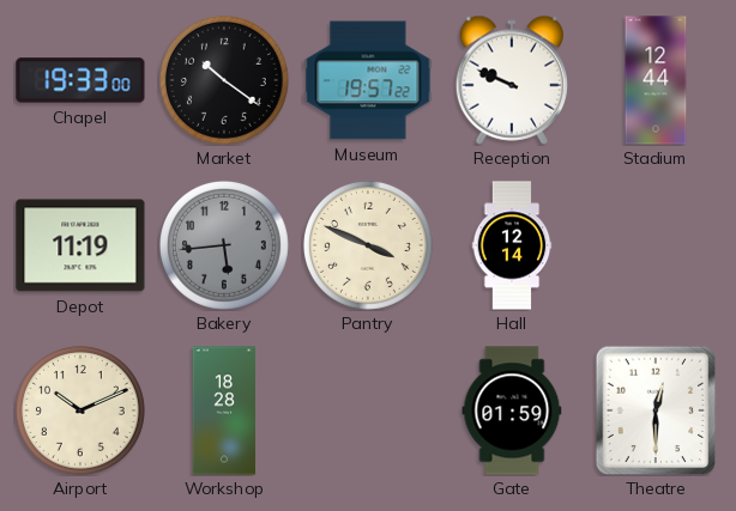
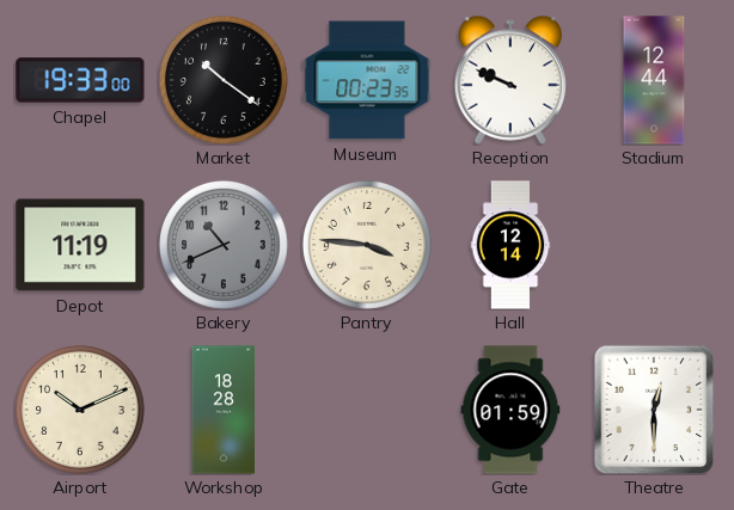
Museum: 19:57 -> 00:23
Bakery: 5:44 -> 10:41
Pantry: 3:49 -> 3:46
